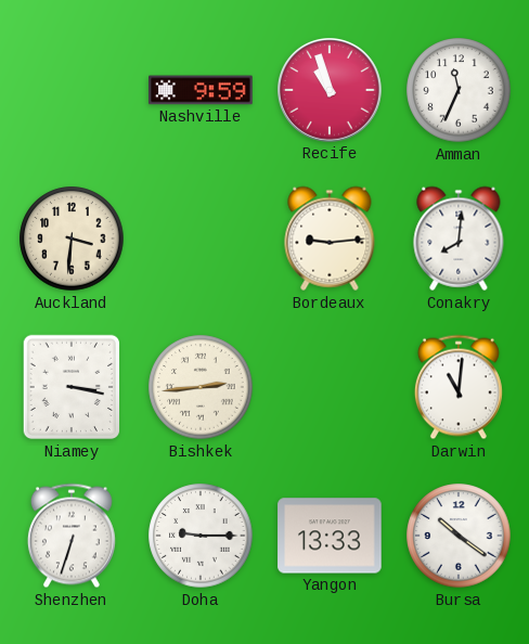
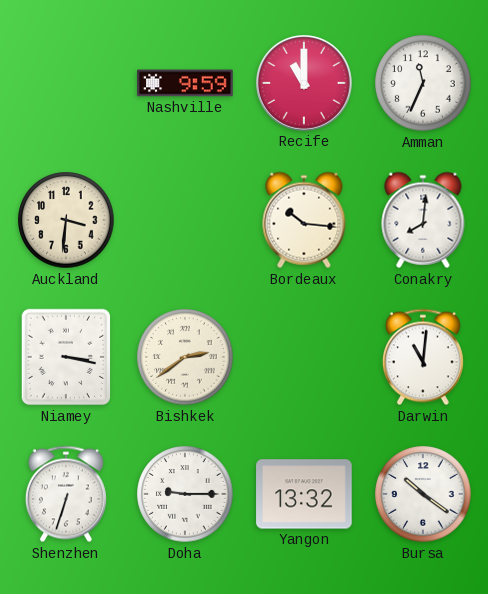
Recife: 10:57 -> 11:00
Bordeaux: 9:14 -> 10:16
Bishkek: 2:44 -> 2:39
Yangon: 13:33 -> 13:32
